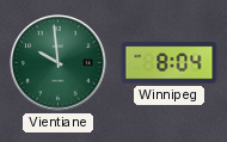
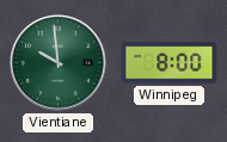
Winnipeg: 8:04 -> 8:00
